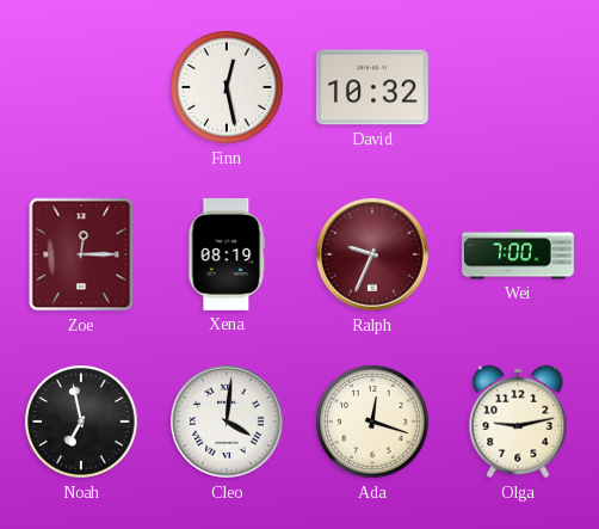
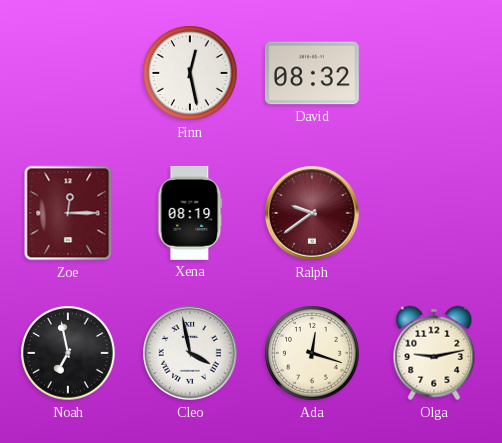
David: 10:32 -> 08:32
Ralph: 9:34 -> 9:39
Wei: 7:00 -> none
Cleo: 4:01 -> 3:58
